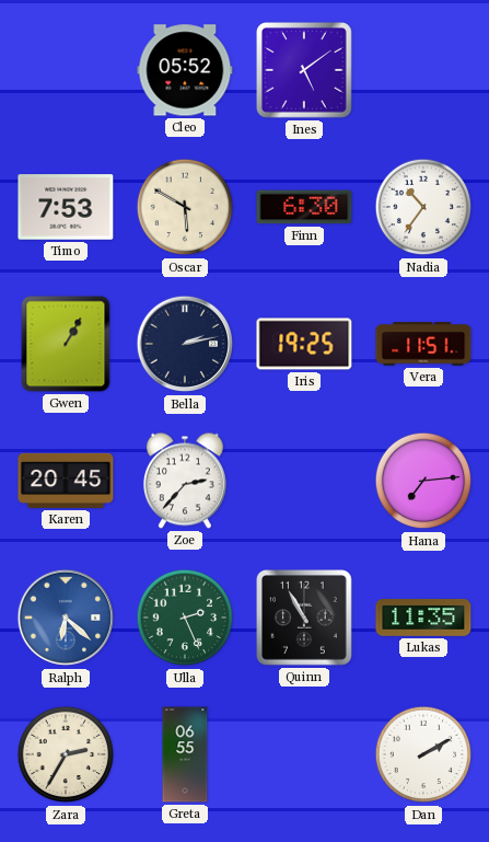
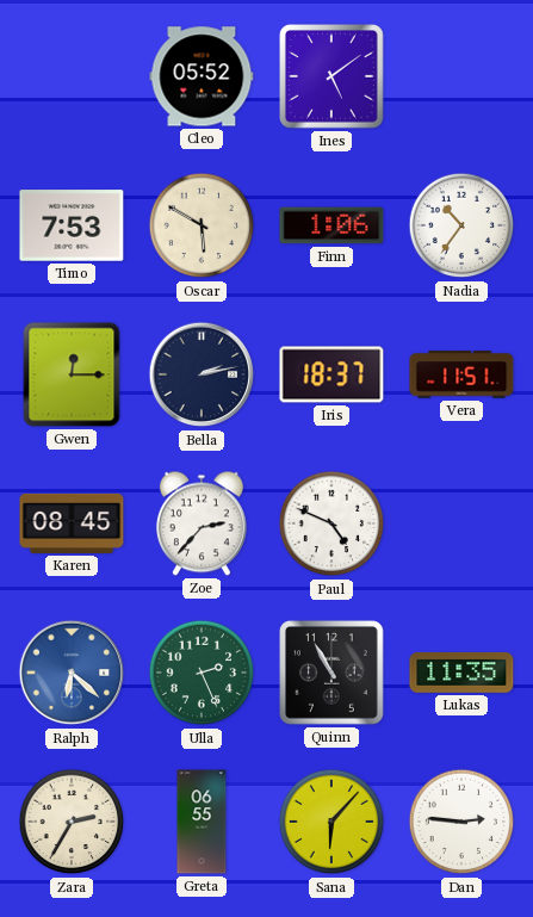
Finn: 6:30 -> 1:06
Gwen: 1:05 -> 12:15
Iris: 19:25 -> 18:37
Karen: 20:45 -> 08:45
Paul: none -> 4:49
Hana: 7:14 -> none
Sana: none -> 6:07
Dan: 2:10 -> 2:46
